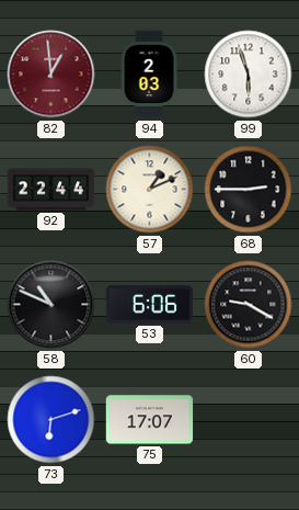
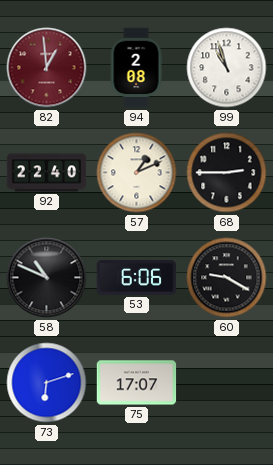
94: 2:03 -> 2:08
99: 5:57 -> 10:57
92: 22:44 -> 22:40
